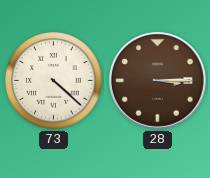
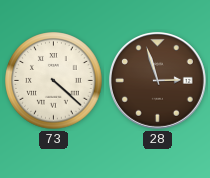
28: 3:15 -> 2:57
